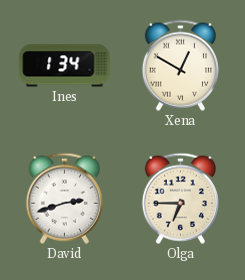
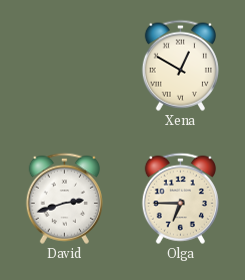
Ines: 1:34 -> none
